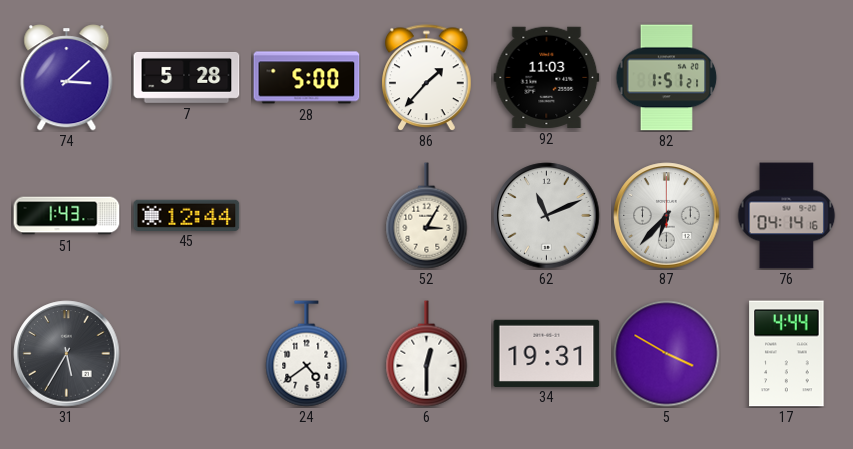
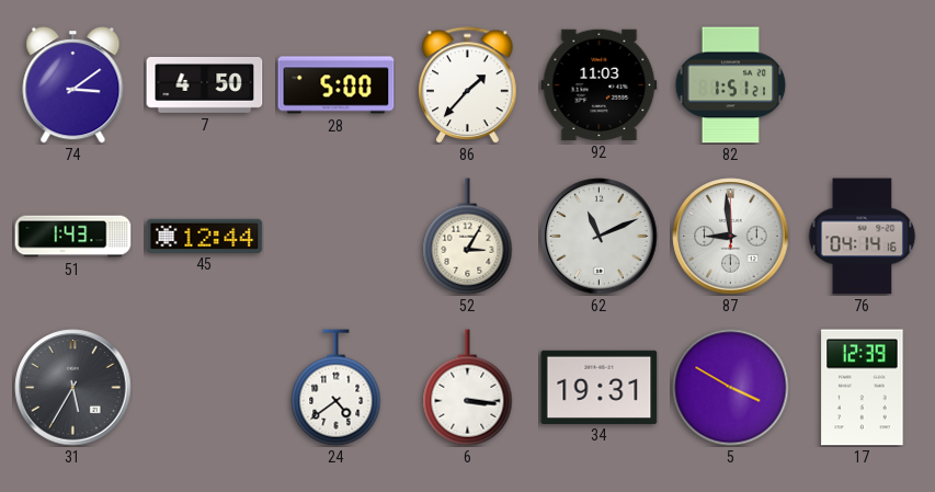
74: 3:08 -> 3:09
7: 5:28 -> 4:50
87: 6:37 -> 8:59
6: 12:30 -> 3:16
17: 4:44 -> 12:39
